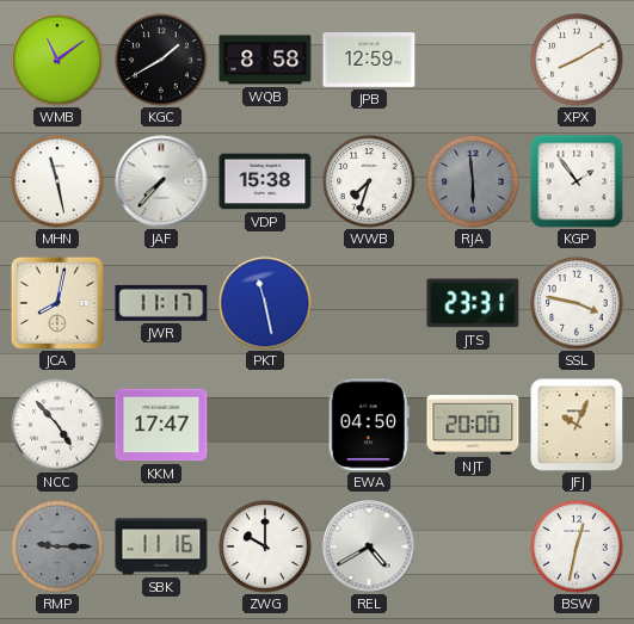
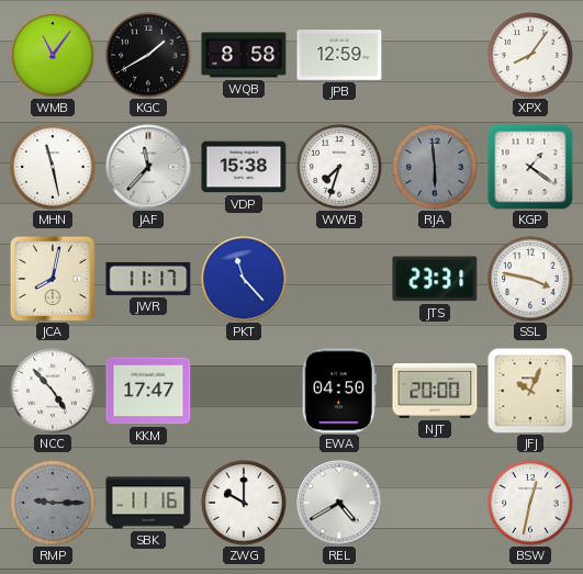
WMB: 11:09 -> 11:06
XPX: 8:10 -> 8:06
JAF: 7:37 -> 11:37
KGP: 1:54 -> 1:21
PKT: 11:28 -> 11:23
